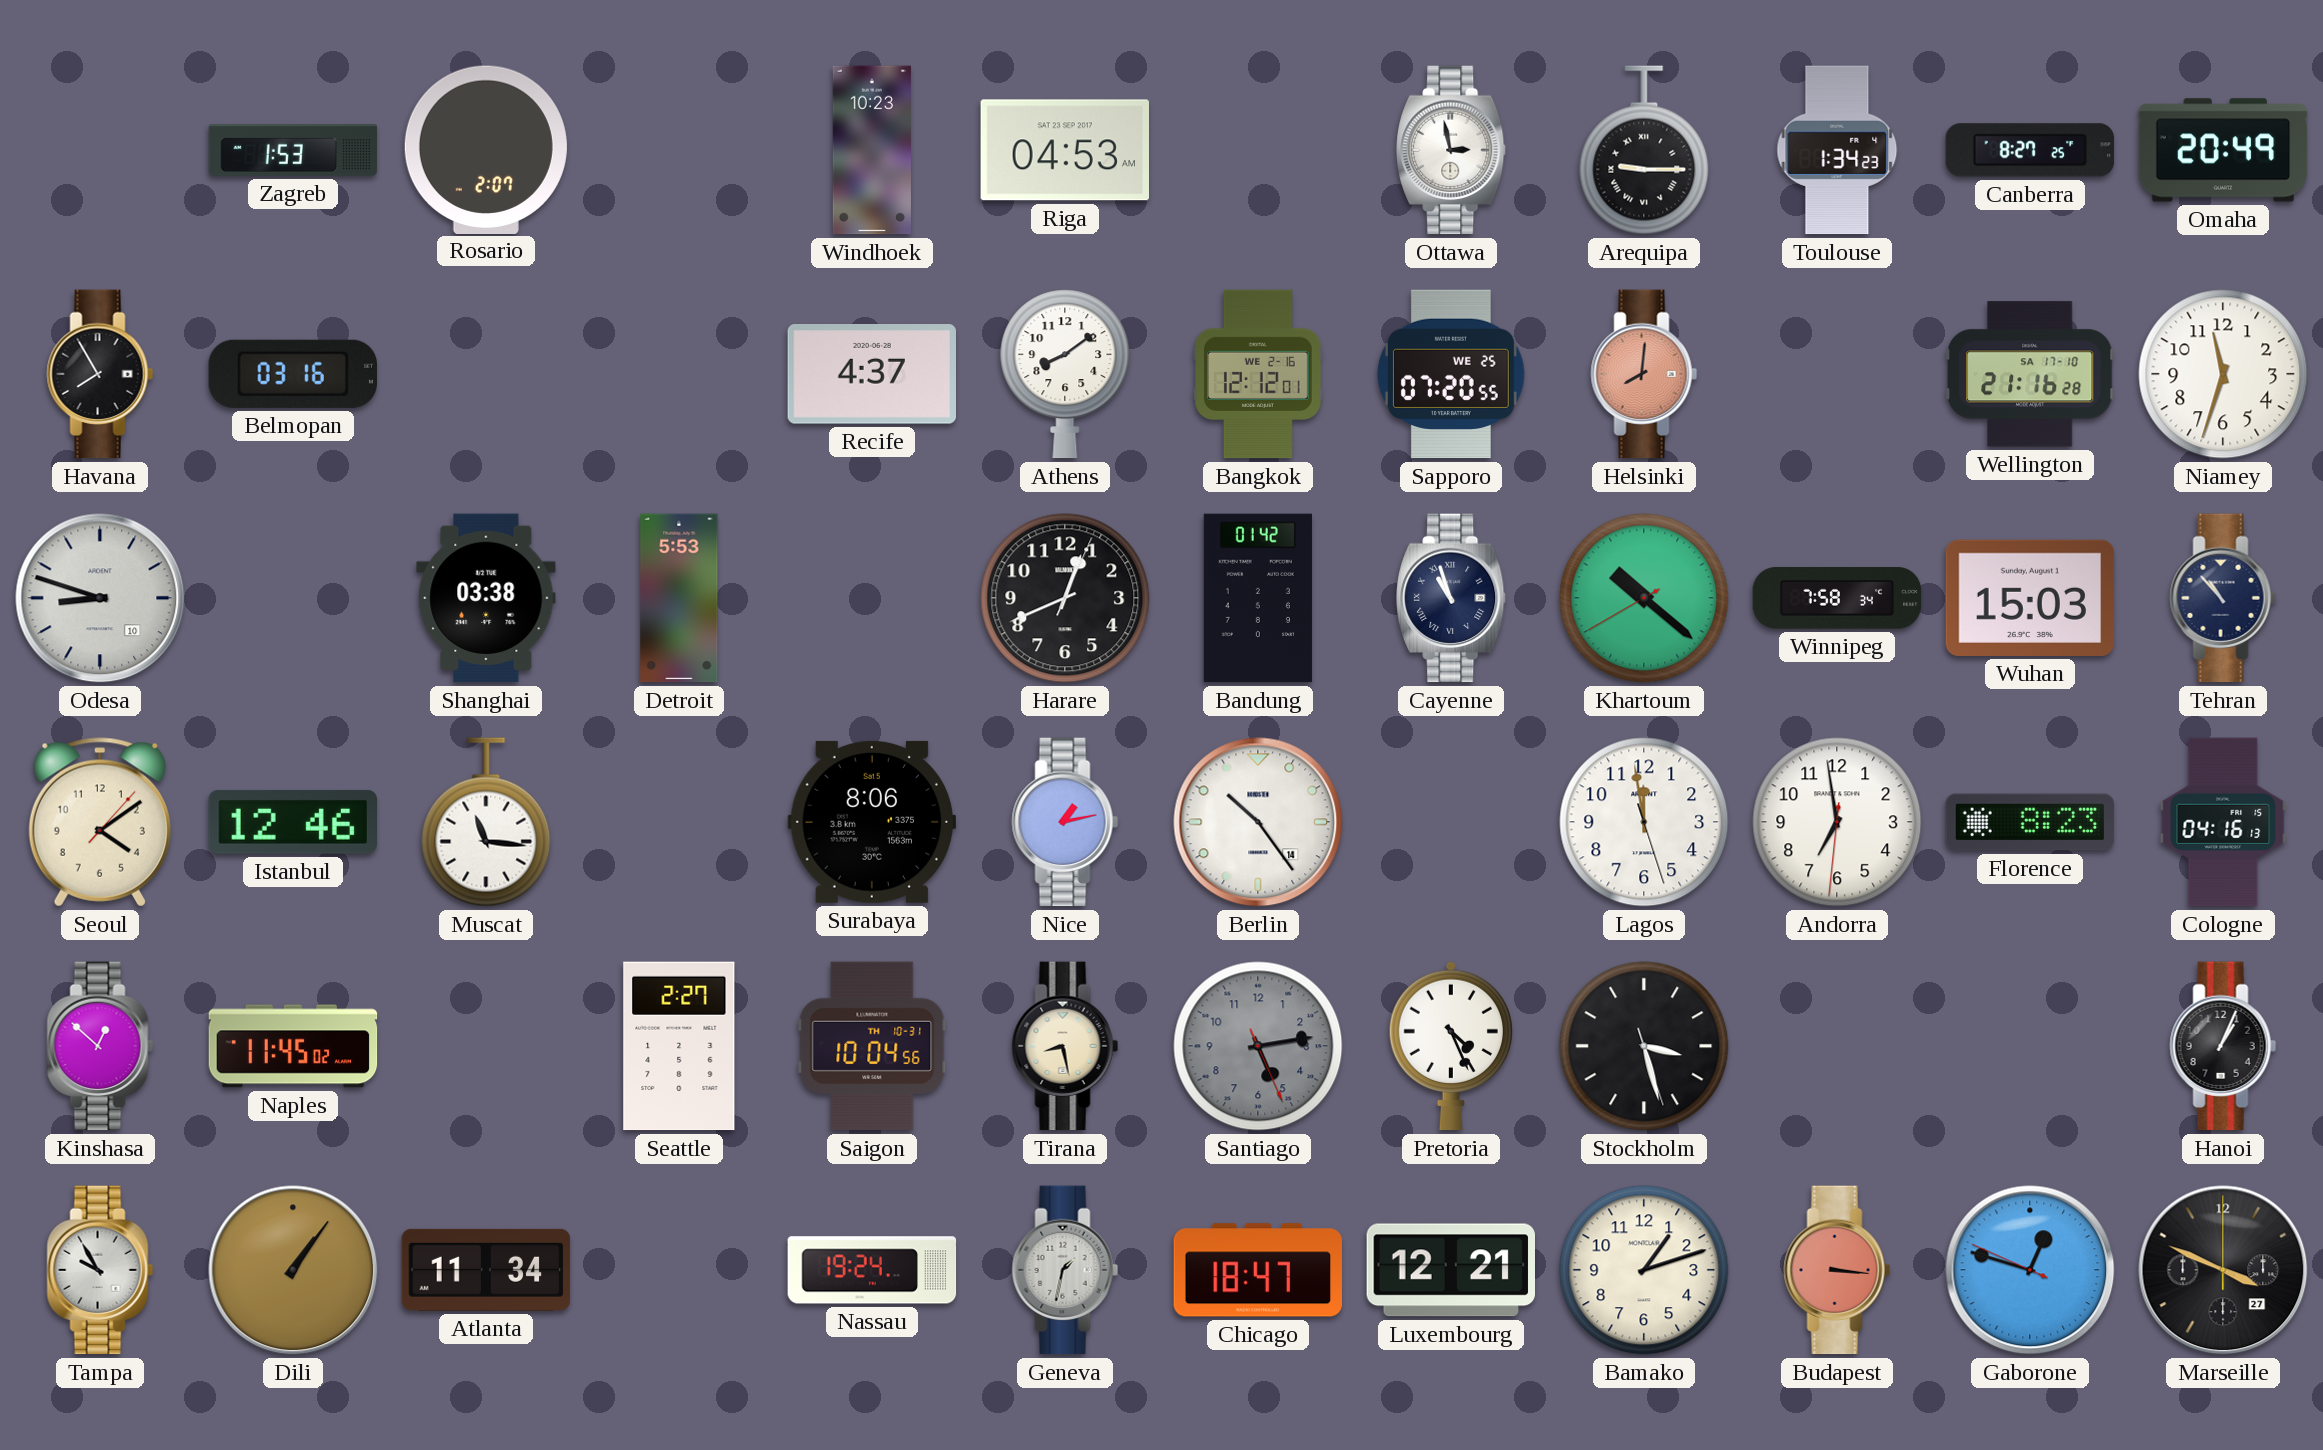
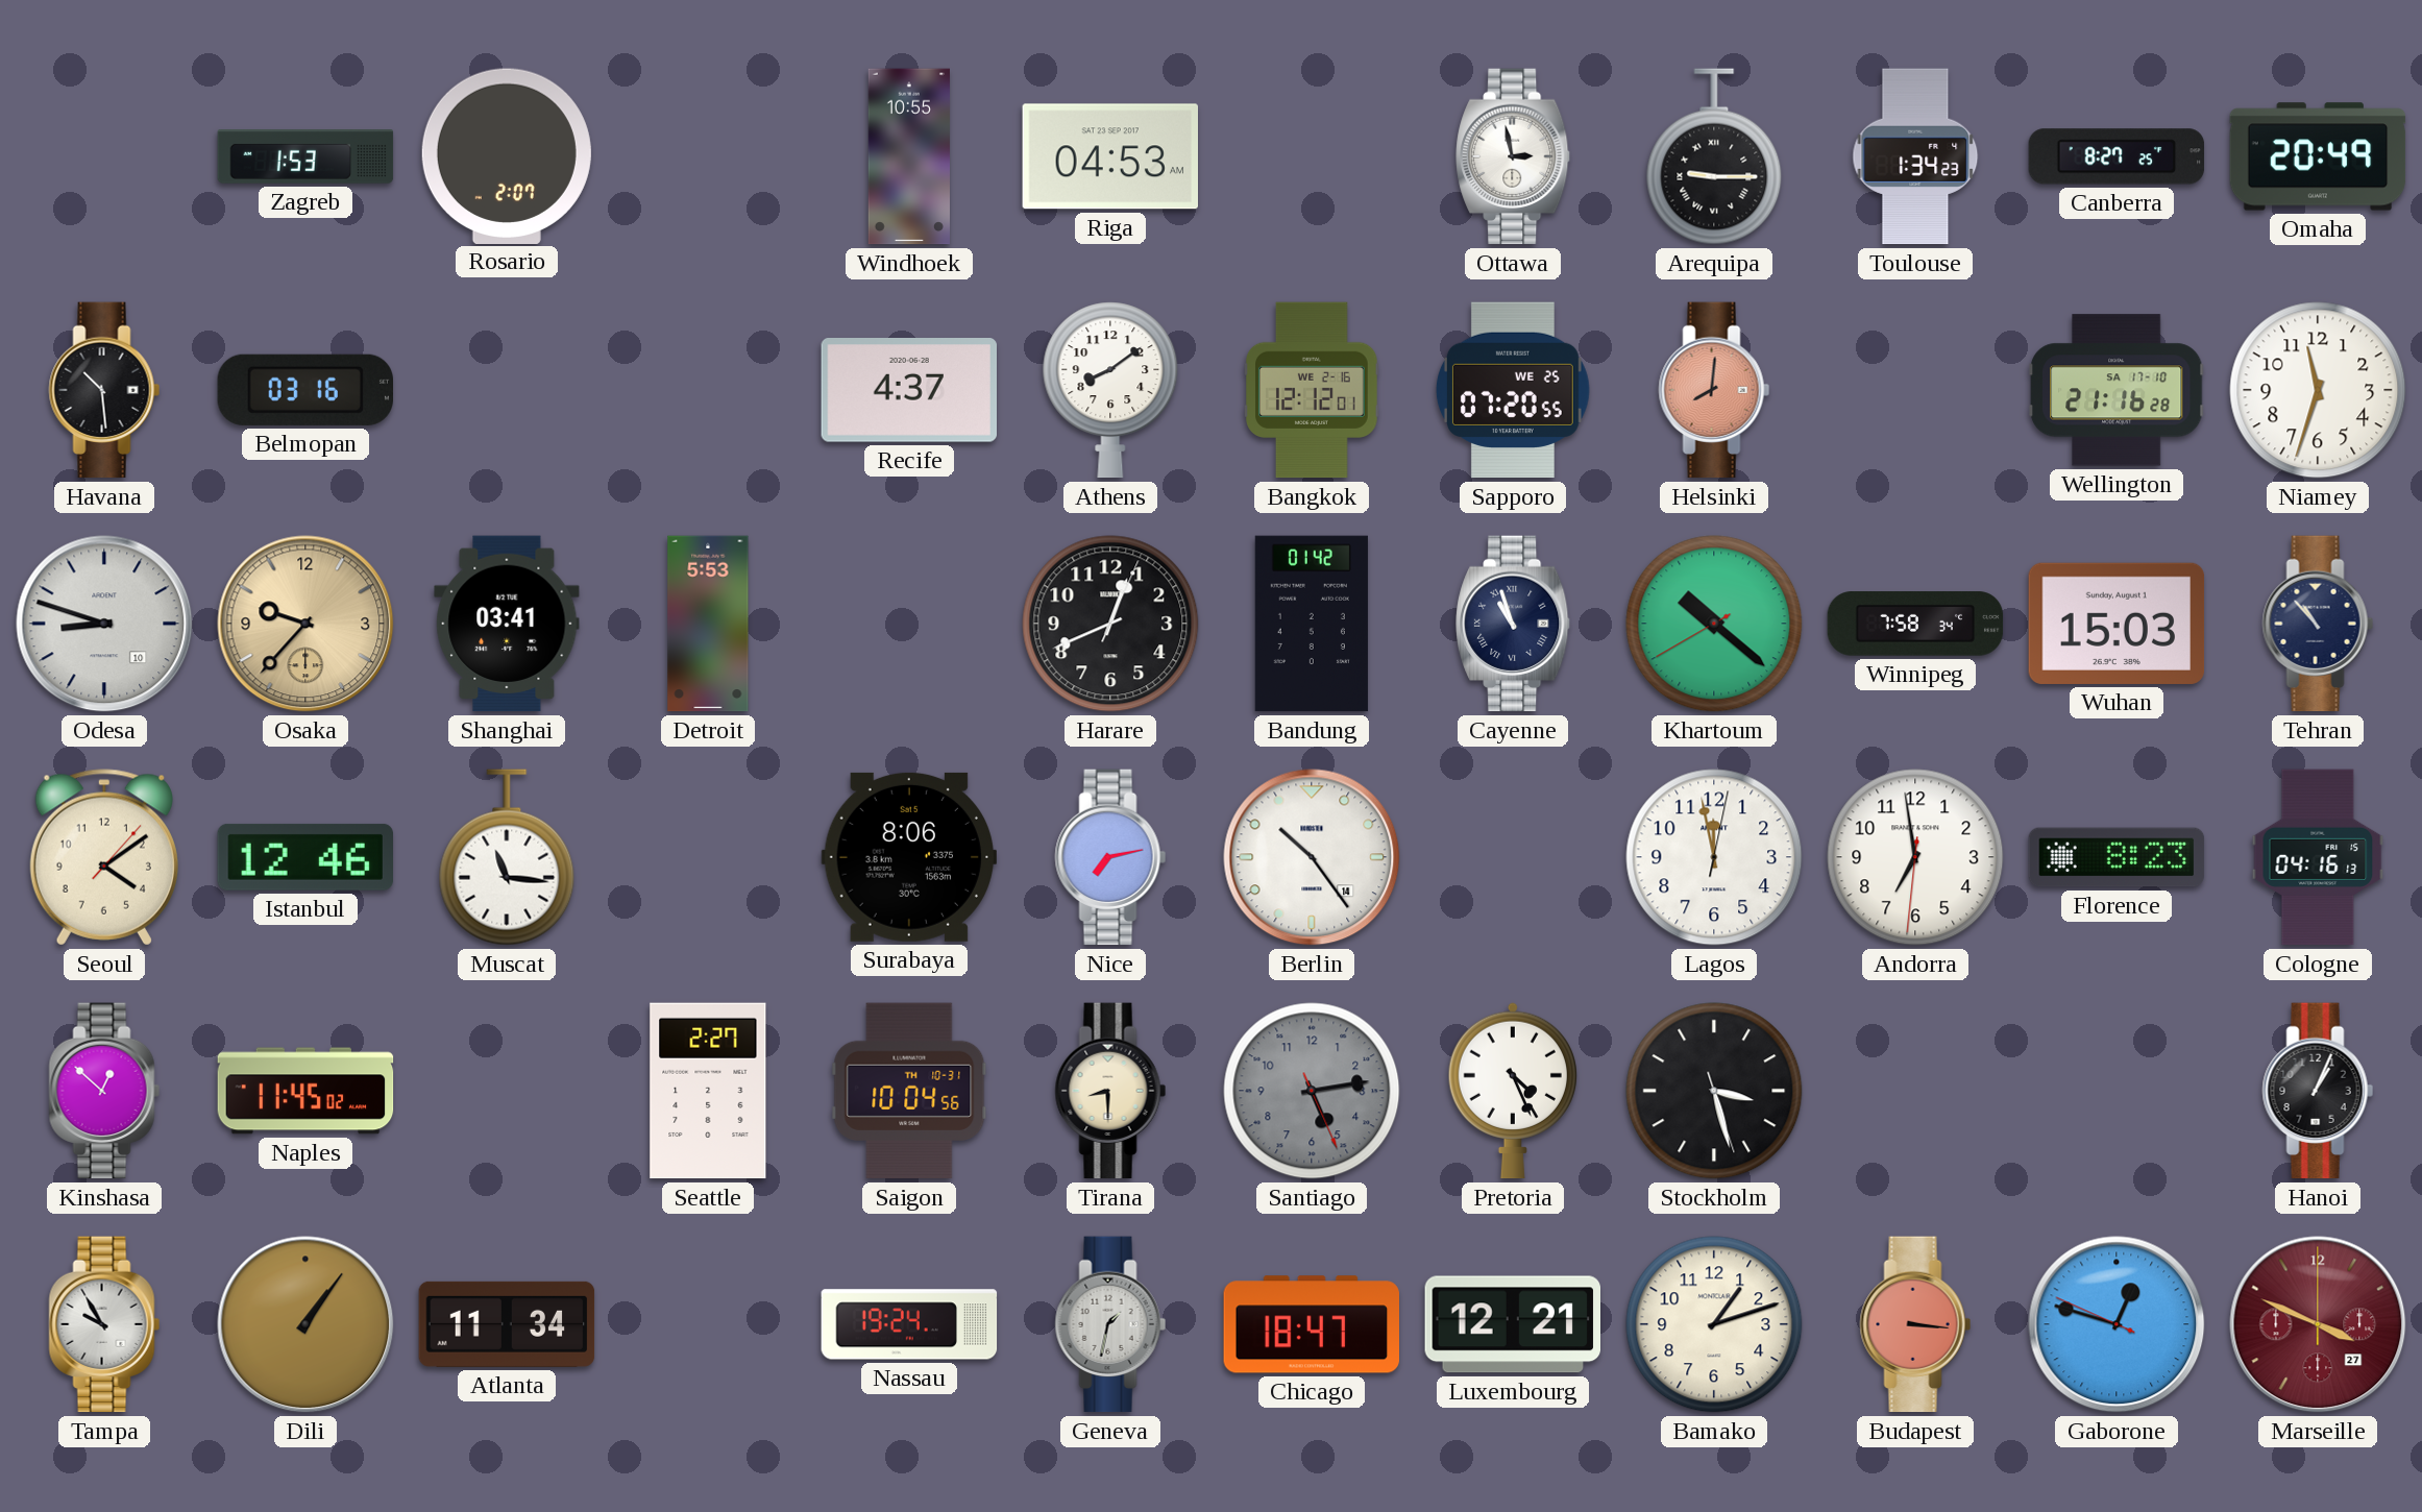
Windhoek: 10:23 -> 10:55
Havana: 7:55 -> 10:29
Osaka: none -> 9:37
Shanghai: 03:38 -> 03:41
Nice: 1:13 -> 7:13
Lagos: 11:58:27 -> 11:58:02
Tirana: 8:28 -> 8:30
Marseille dial: black -> burgundy
